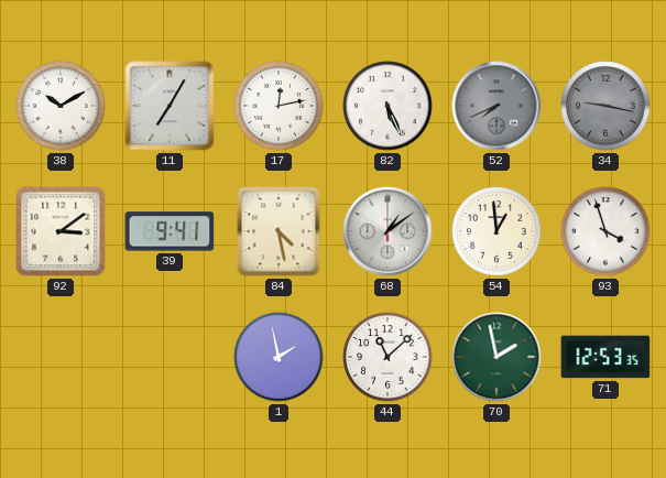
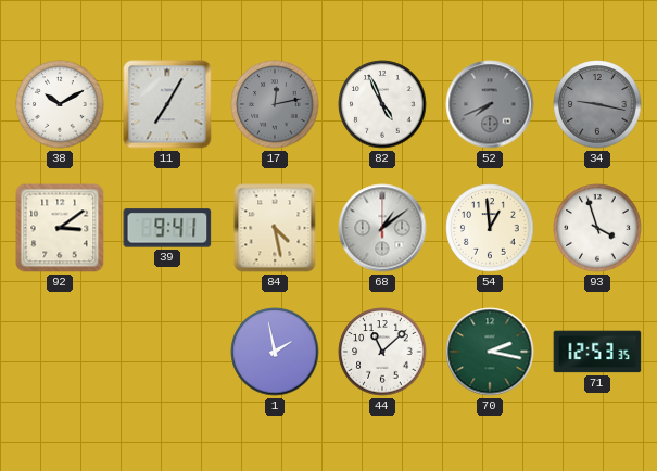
17 dial: white -> grey
82: 5:26 -> 4:56
70: 1:58 -> 2:17
